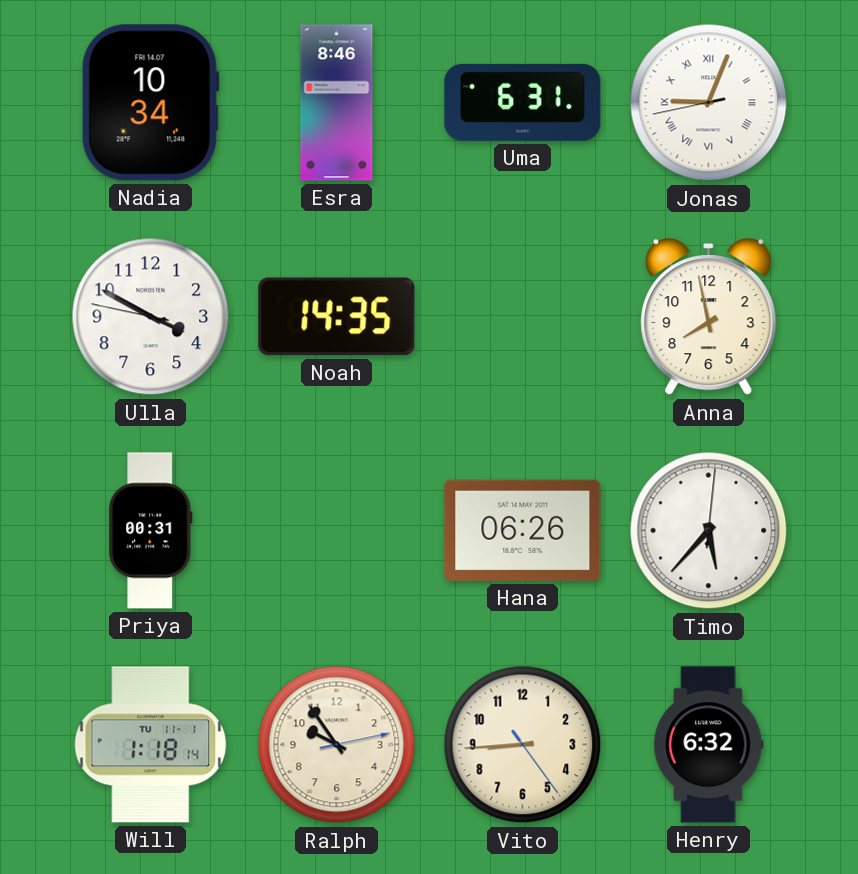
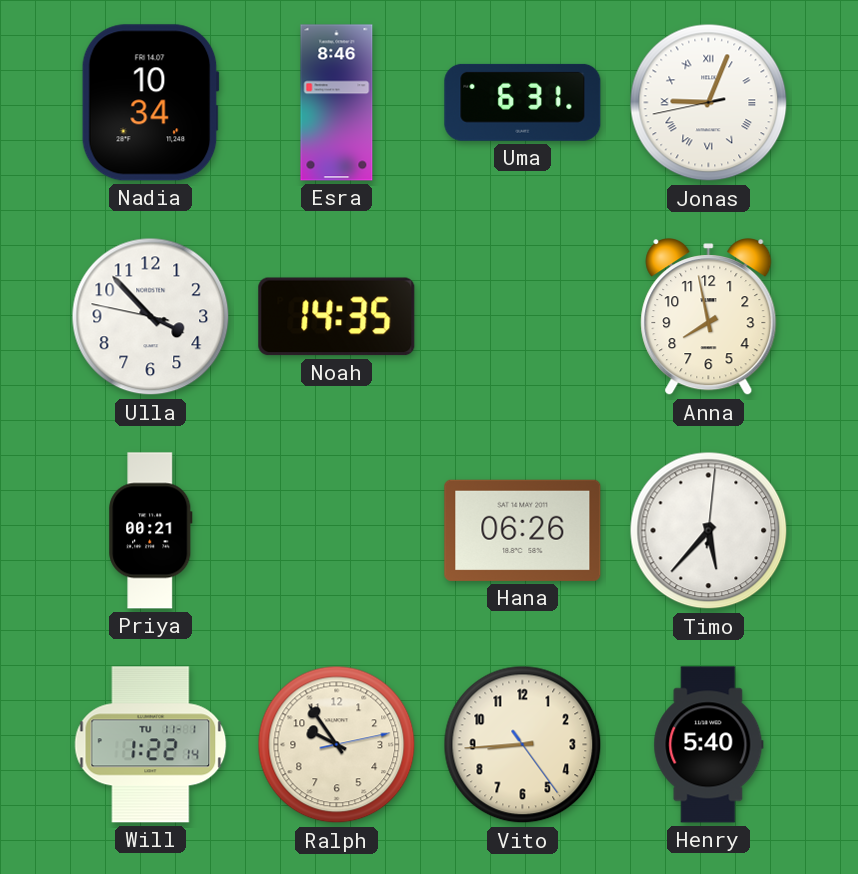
Ulla: 3:49 -> 3:52
Priya: 00:31 -> 00:21
Will: 1:18 -> 1:22
Henry: 6:32 -> 5:40
